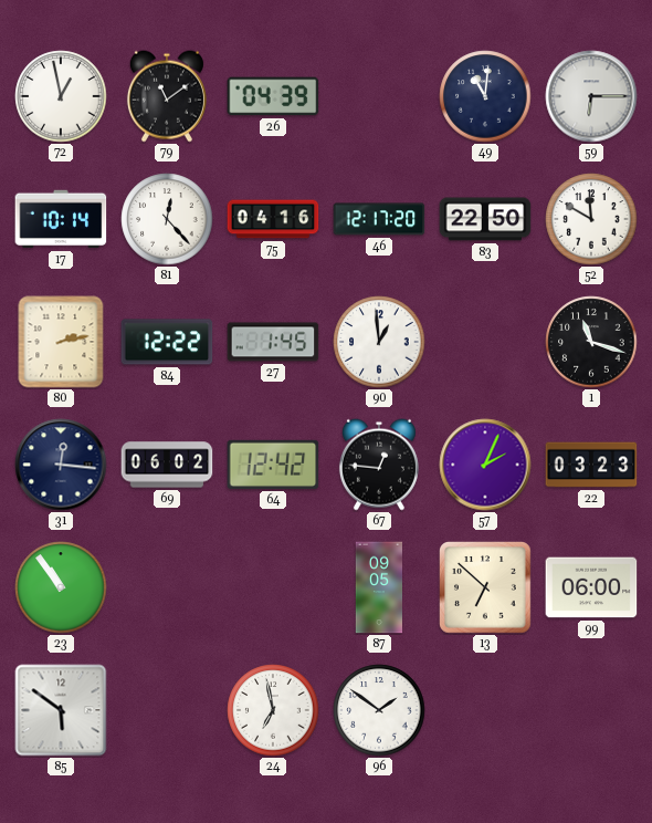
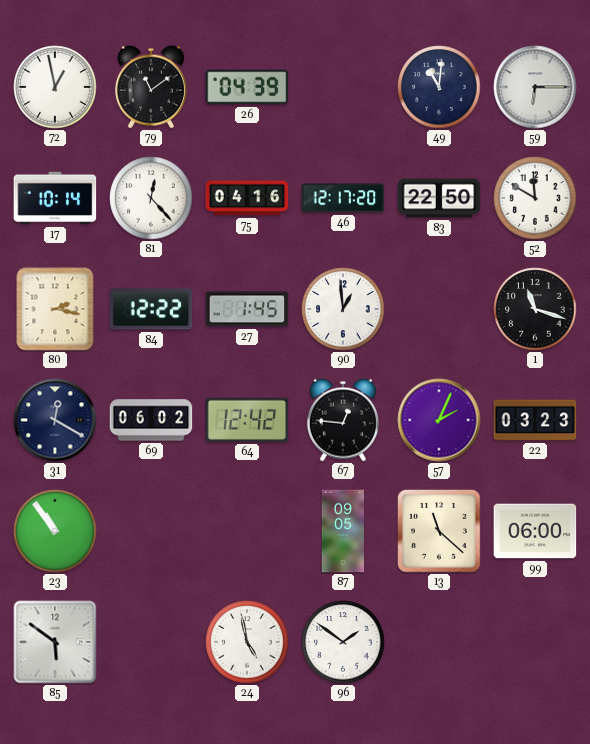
80: 2:13 -> 2:17
31: 12:16 -> 12:20
13: 6:52 -> 11:22
24: 6:58 -> 4:58
